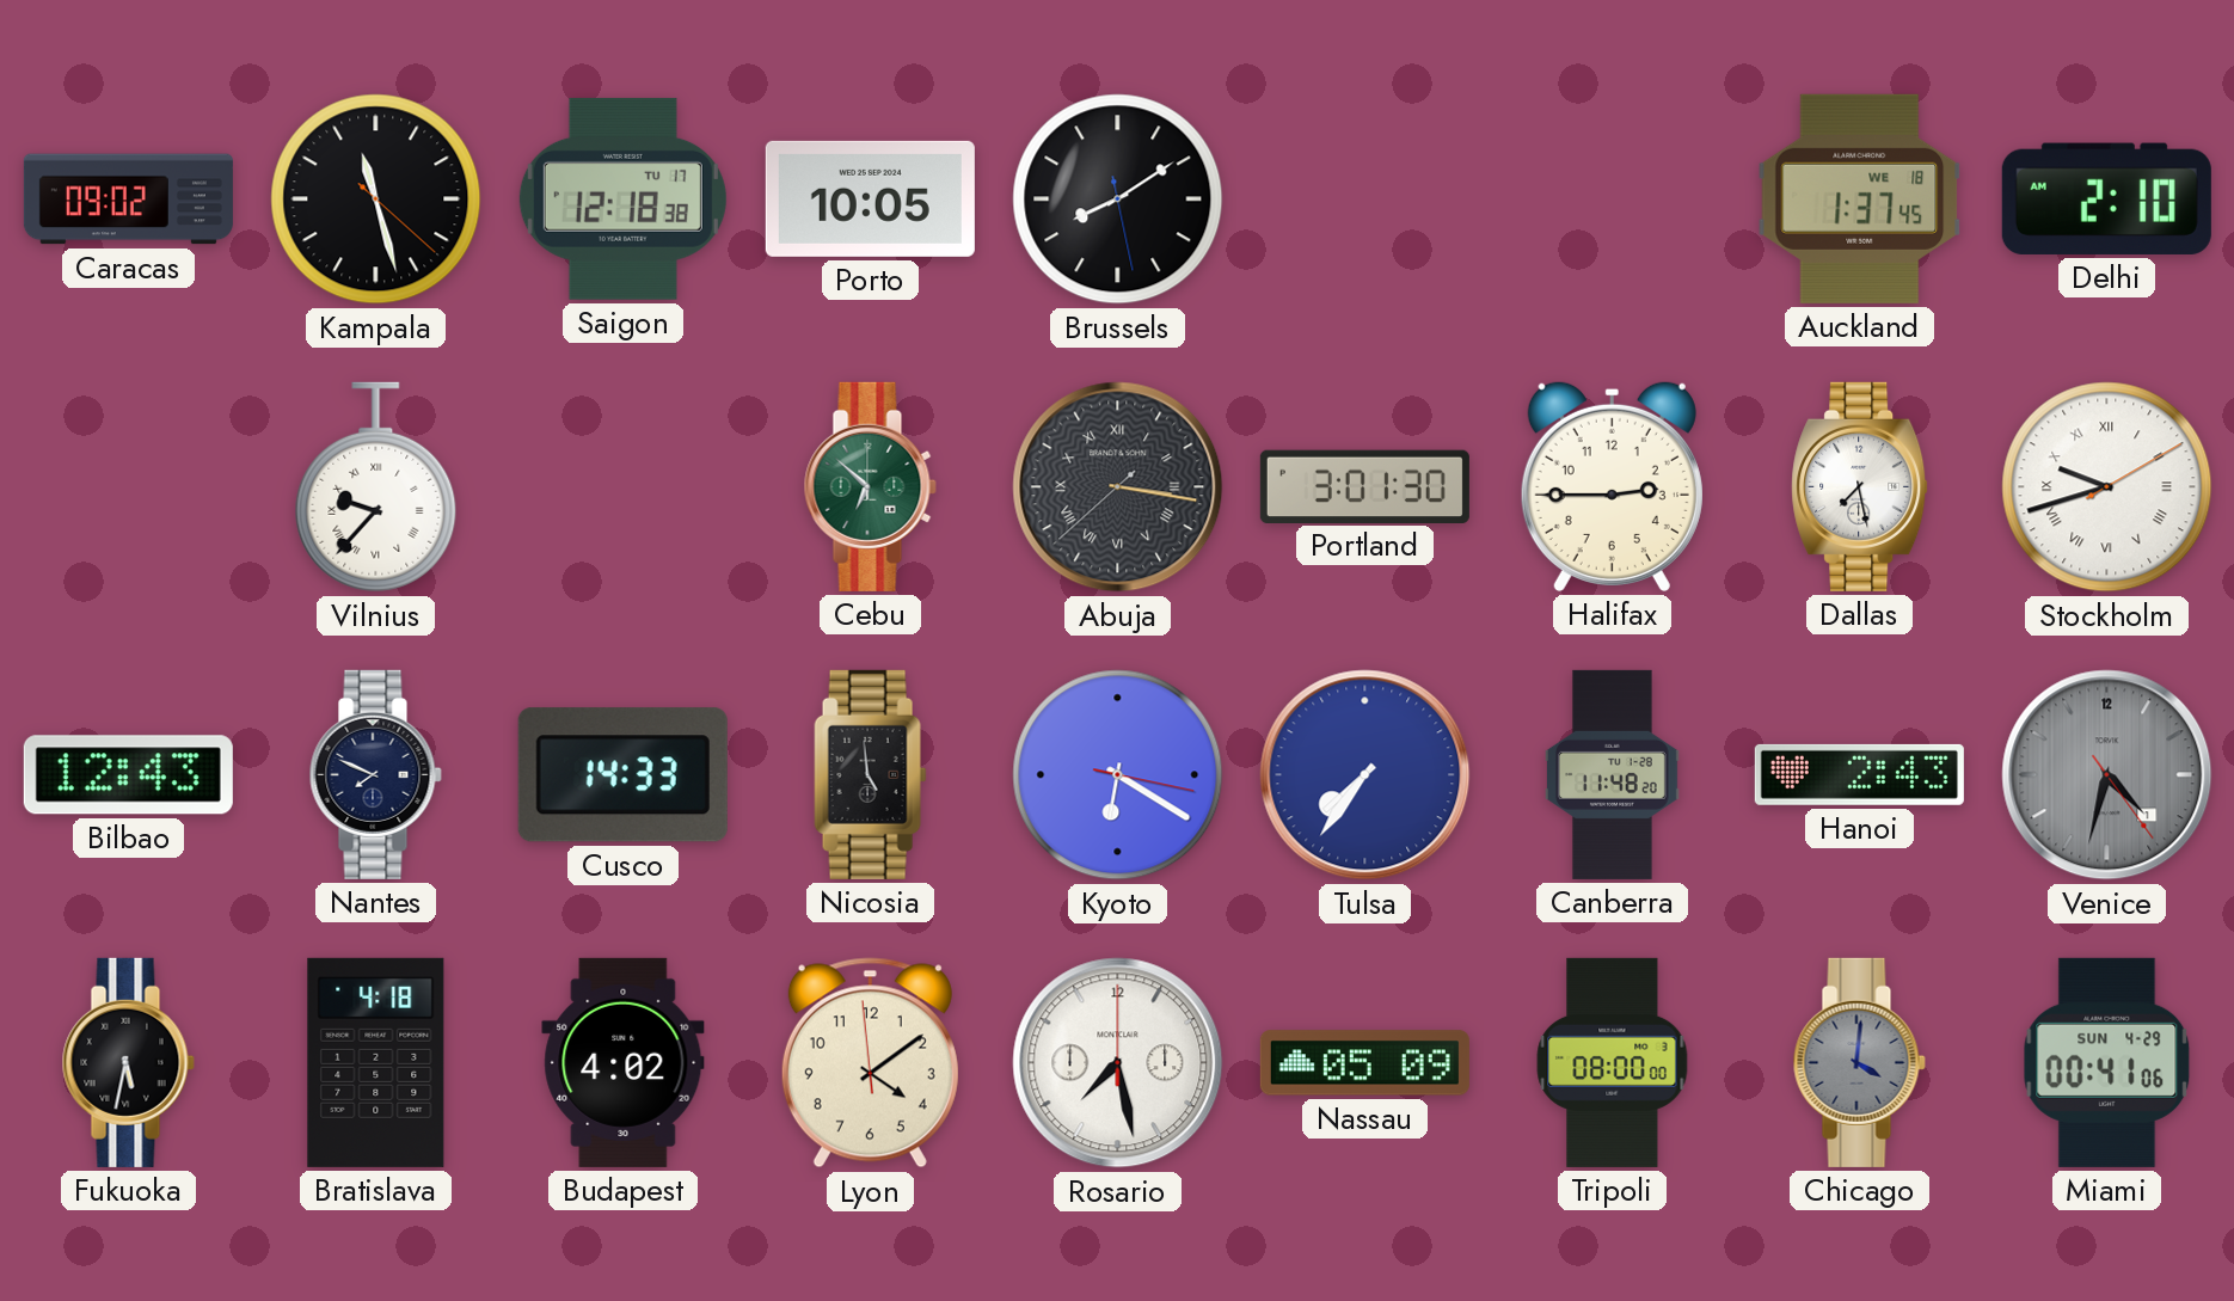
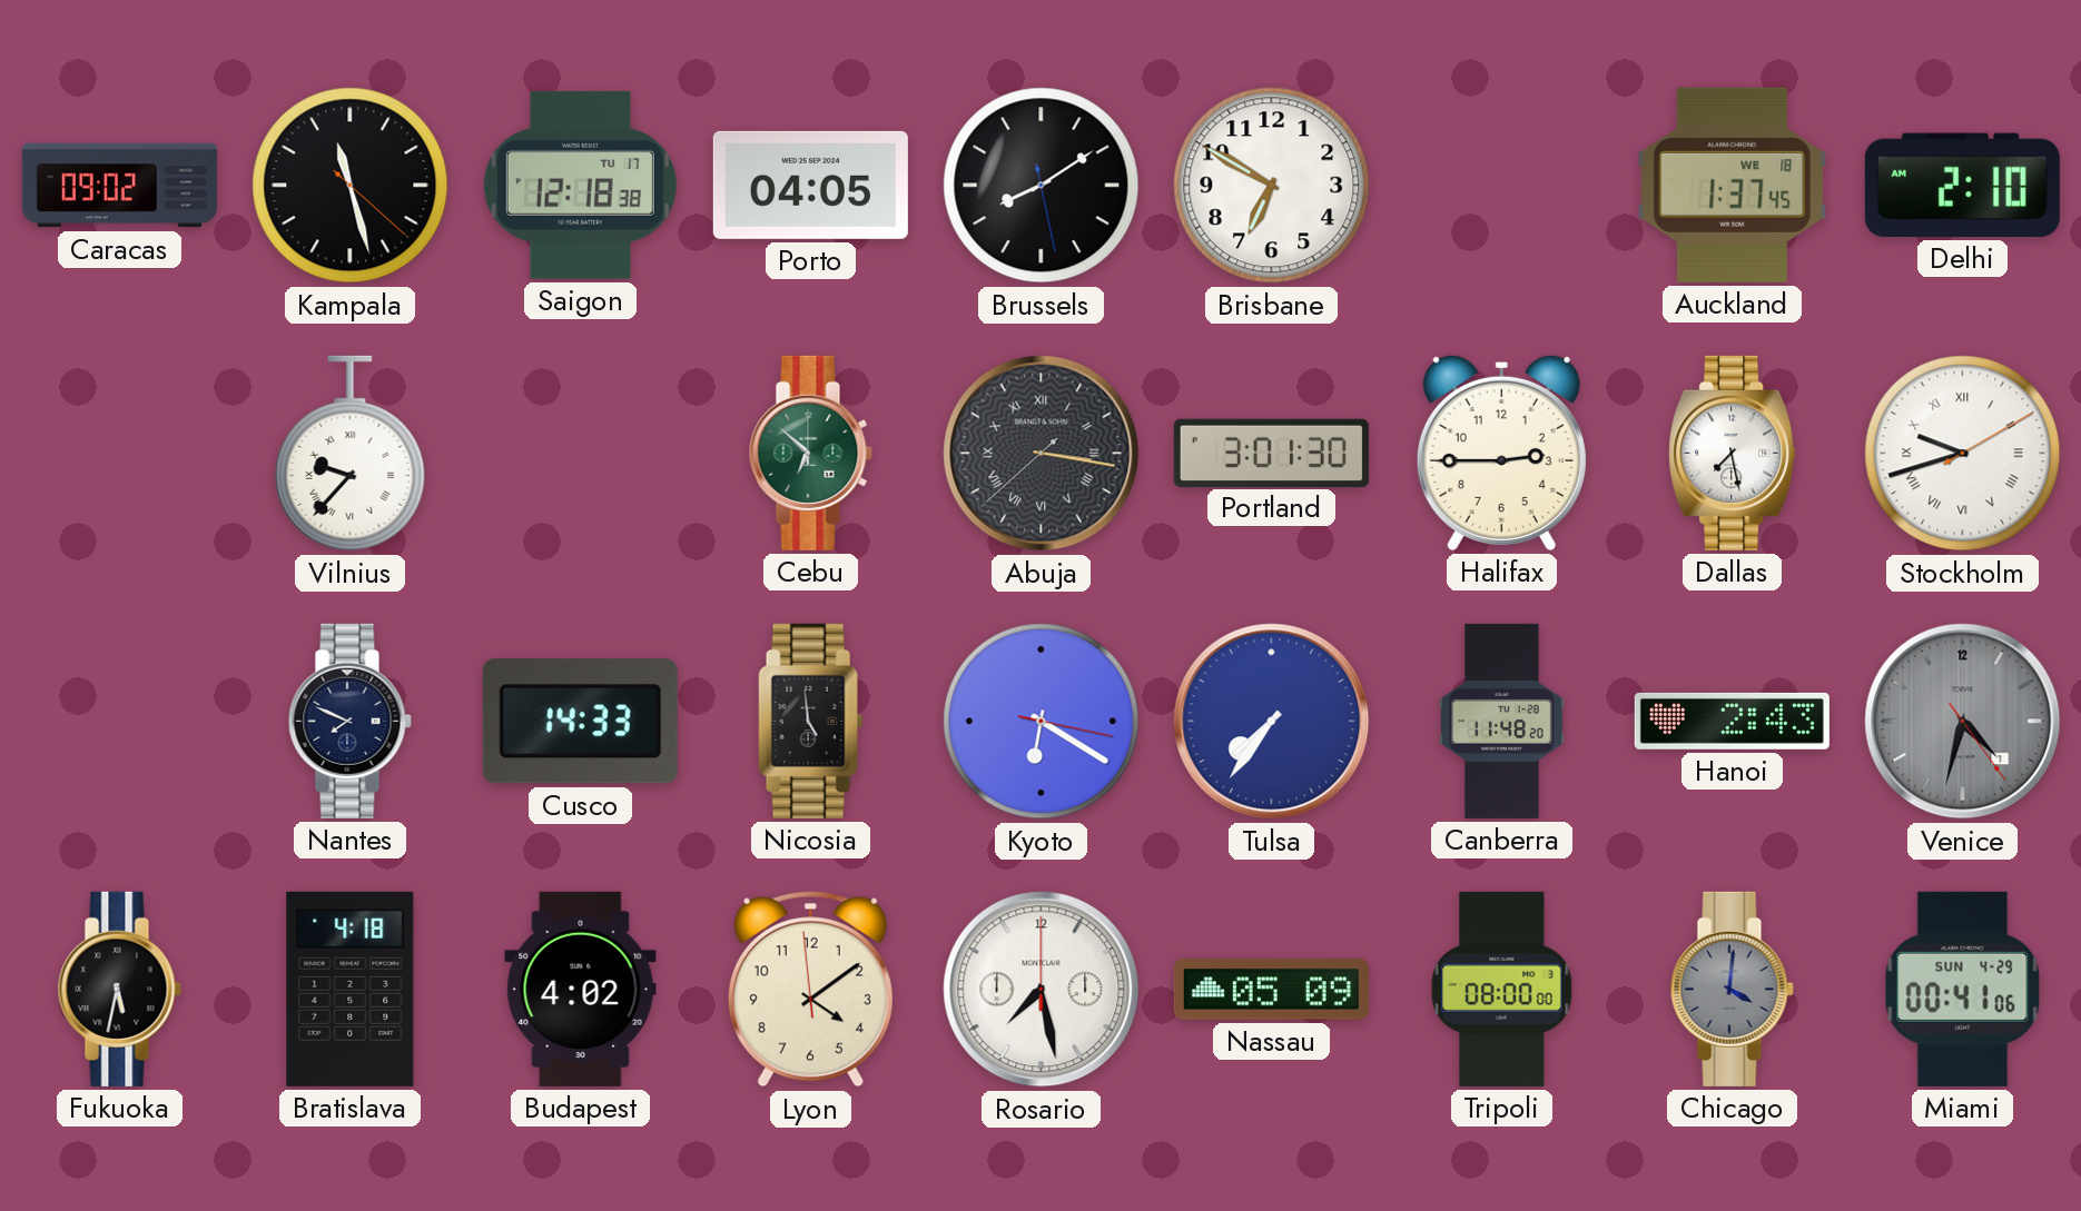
Porto: 10:05 -> 04:05
Brisbane: none -> 6:50
Bilbao: 12:43 -> none
